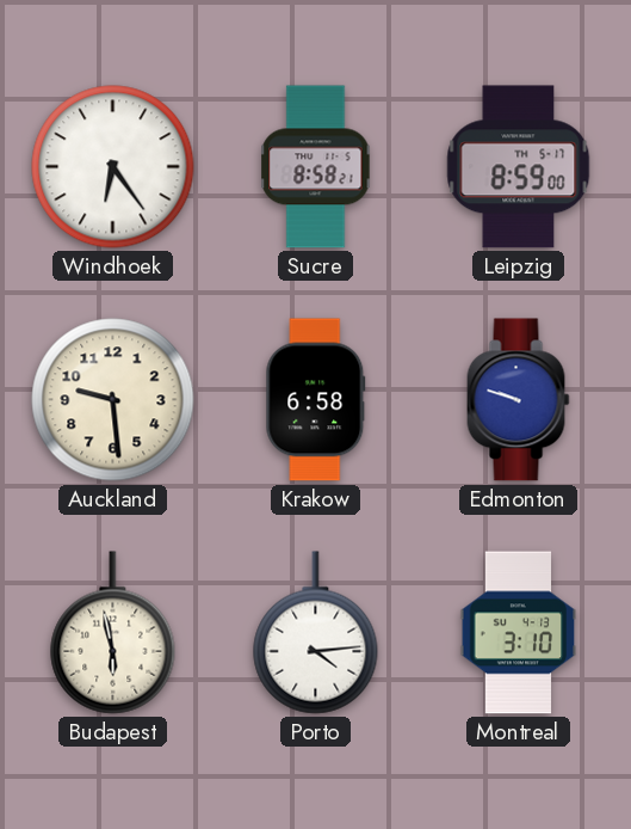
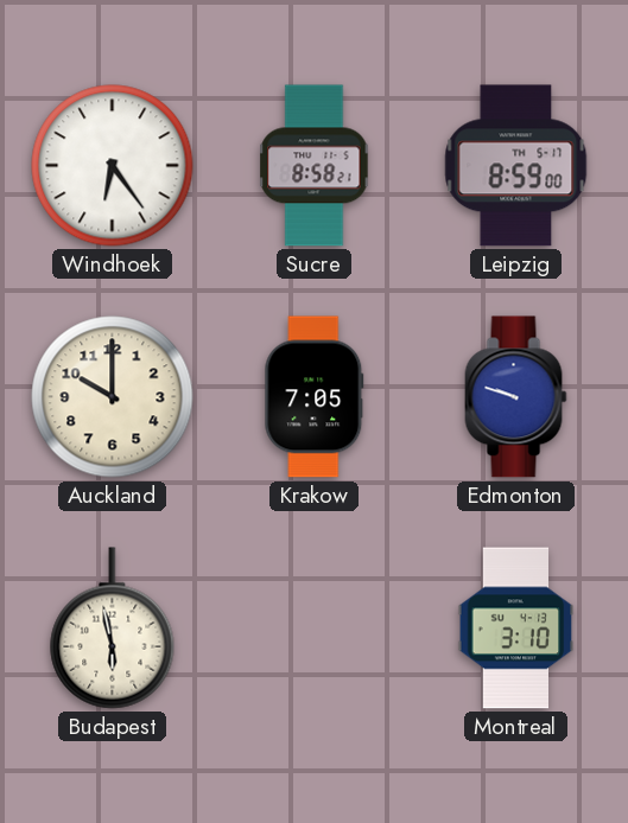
Auckland: 9:29 -> 10:00
Krakow: 6:58 -> 7:05
Porto: 4:14 -> none
